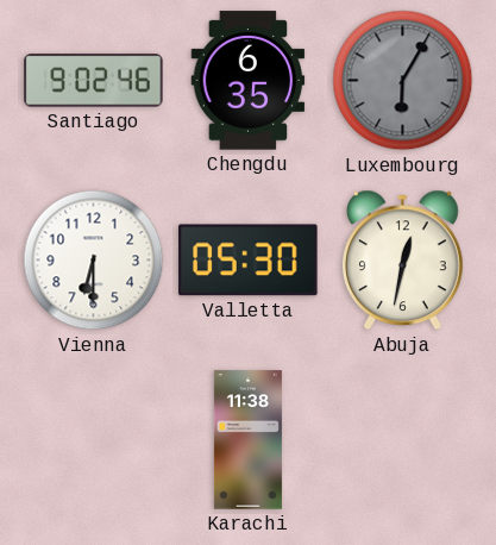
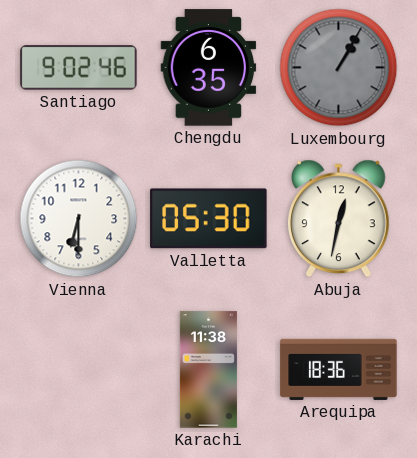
Luxembourg: 6:05 -> 1:05
Arequipa: none -> 18:36
